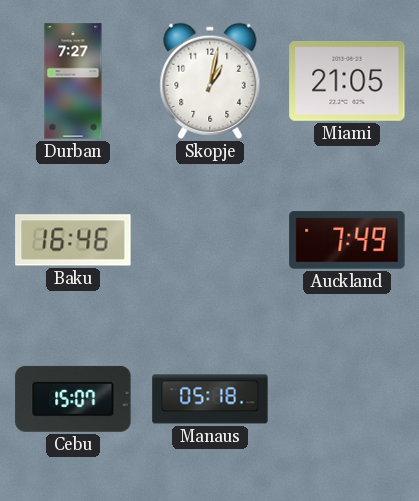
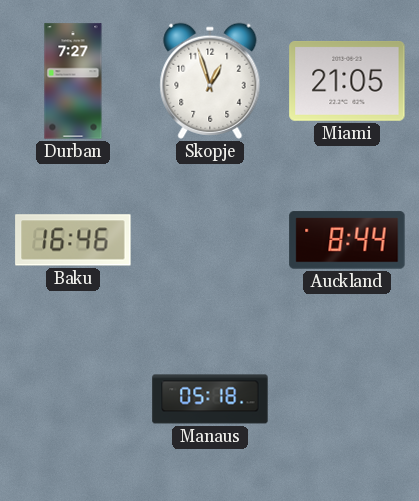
Skopje: 1:02 -> 12:57
Auckland: 7:49 -> 8:44
Cebu: 15:07 -> none
